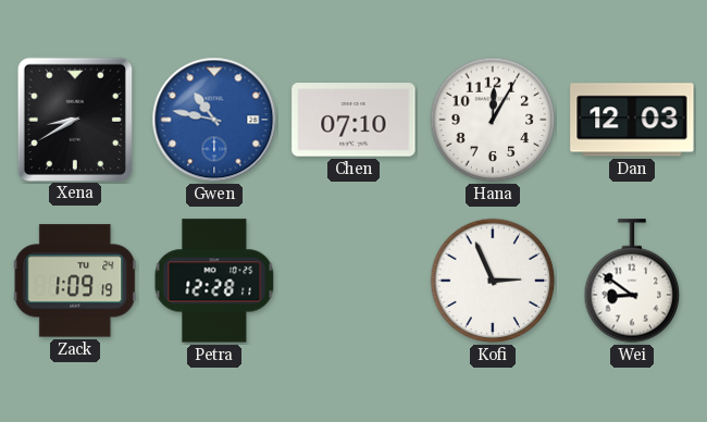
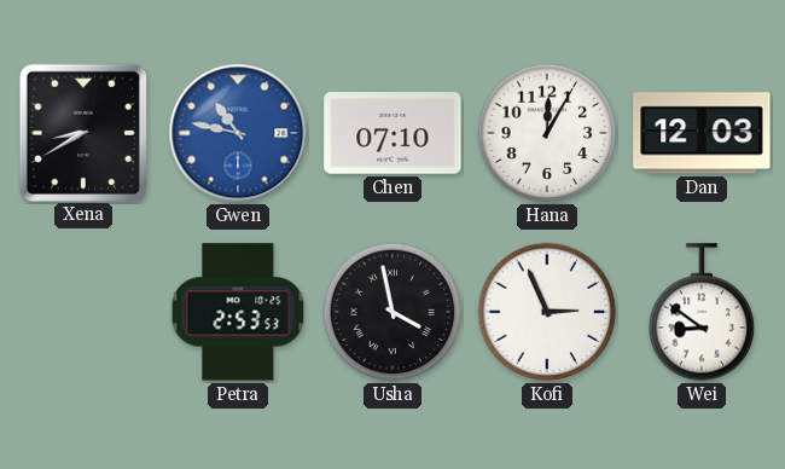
Zack: 1:09 -> none
Petra: 12:28 -> 2:53
Usha: none -> 3:58
